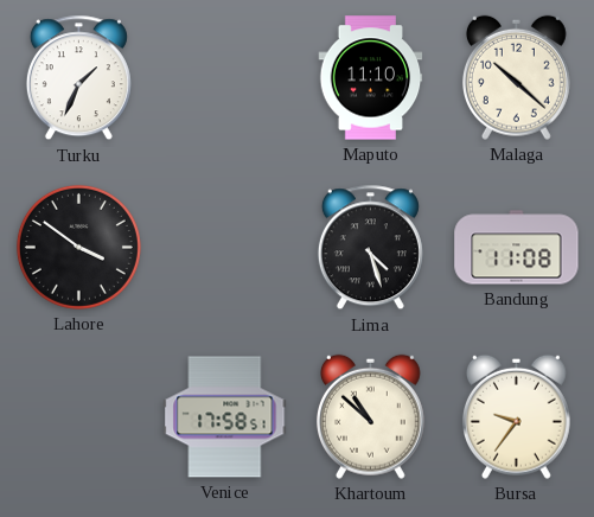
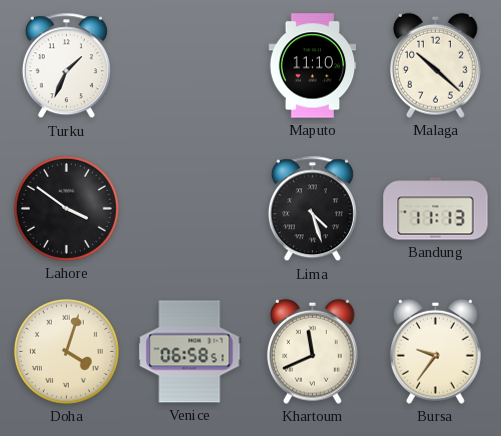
Bandung: 11:08 -> 11:13
Doha: none -> 4:03
Venice: 17:58 -> 06:58
Khartoum: 10:52 -> 11:41
